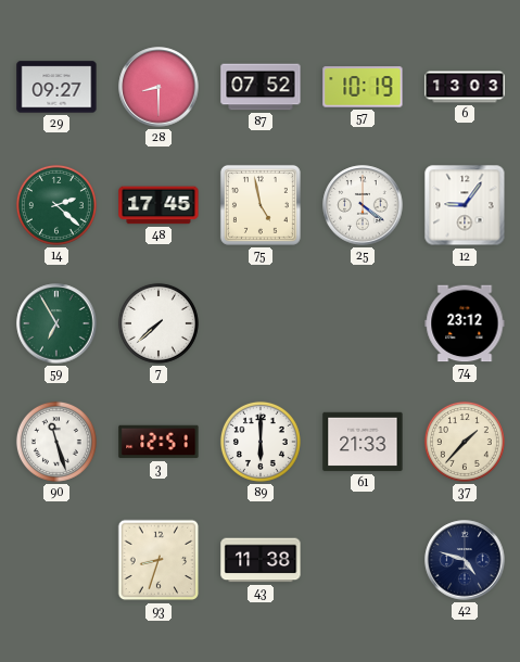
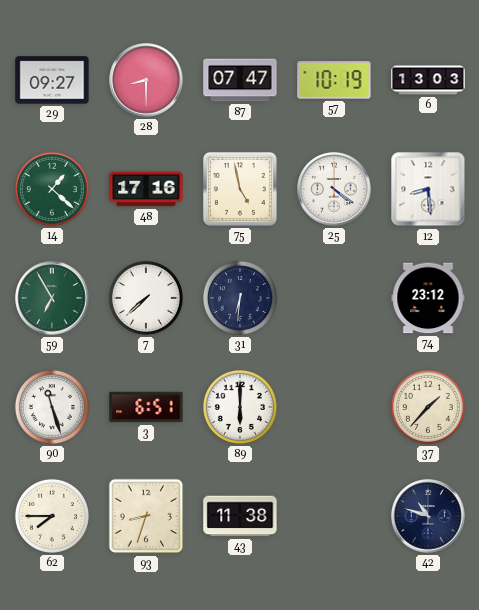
87: 07:52 -> 07:47
14: 2:22 -> 1:22
48: 17:45 -> 17:16
12: 9:06 -> 8:29
31: none -> 6:31
3: 12:51 -> 6:51
61: 21:33 -> none
62: none -> 7:45
42: 4:48 -> 10:48
